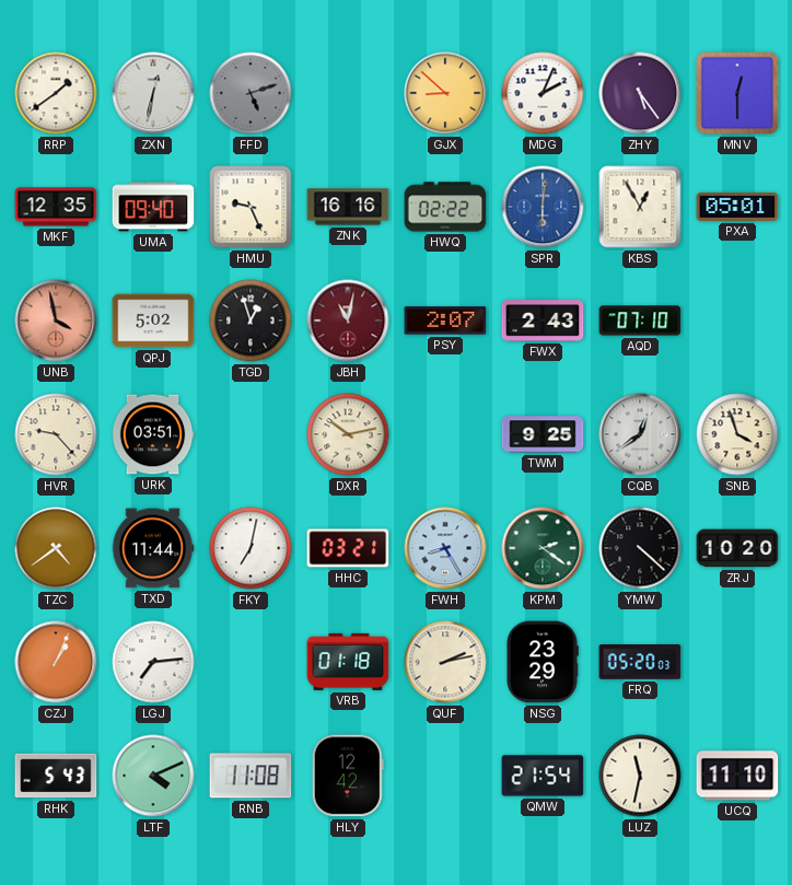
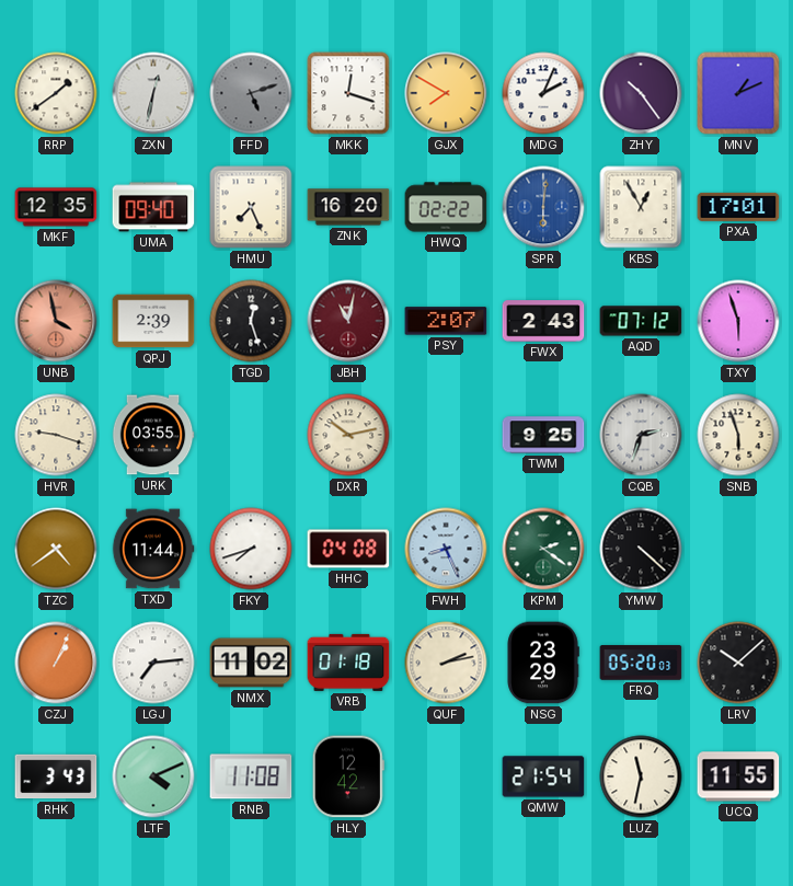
MKK: none -> 12:18
GJX: 8:52 -> 7:50
ZHY: 5:24 -> 10:24
MNV: 12:30 -> 1:11
HMU: 9:26 -> 7:26
ZNK: 16:16 -> 16:20
PXA: 05:01 -> 17:01
QPJ: 5:02 -> 2:39
TGD: 12:57 -> 12:27
AQD: 07:10 -> 07:12
TXY: none -> 5:57
HVR: 9:23 -> 9:18
URK: 03:51 -> 03:55
CQB: 12:39 -> 2:33
SNB: 3:57 -> 5:57
FKY: 7:02 -> 7:42
HHC: 03:21 -> 04:08
FWH: 8:25 -> 8:26
ZRJ: 10:20 -> none
NMX: none -> 11:02
LRV: none -> 10:08
RHK: 5:43 -> 3:43
UCQ: 11:10 -> 11:55
